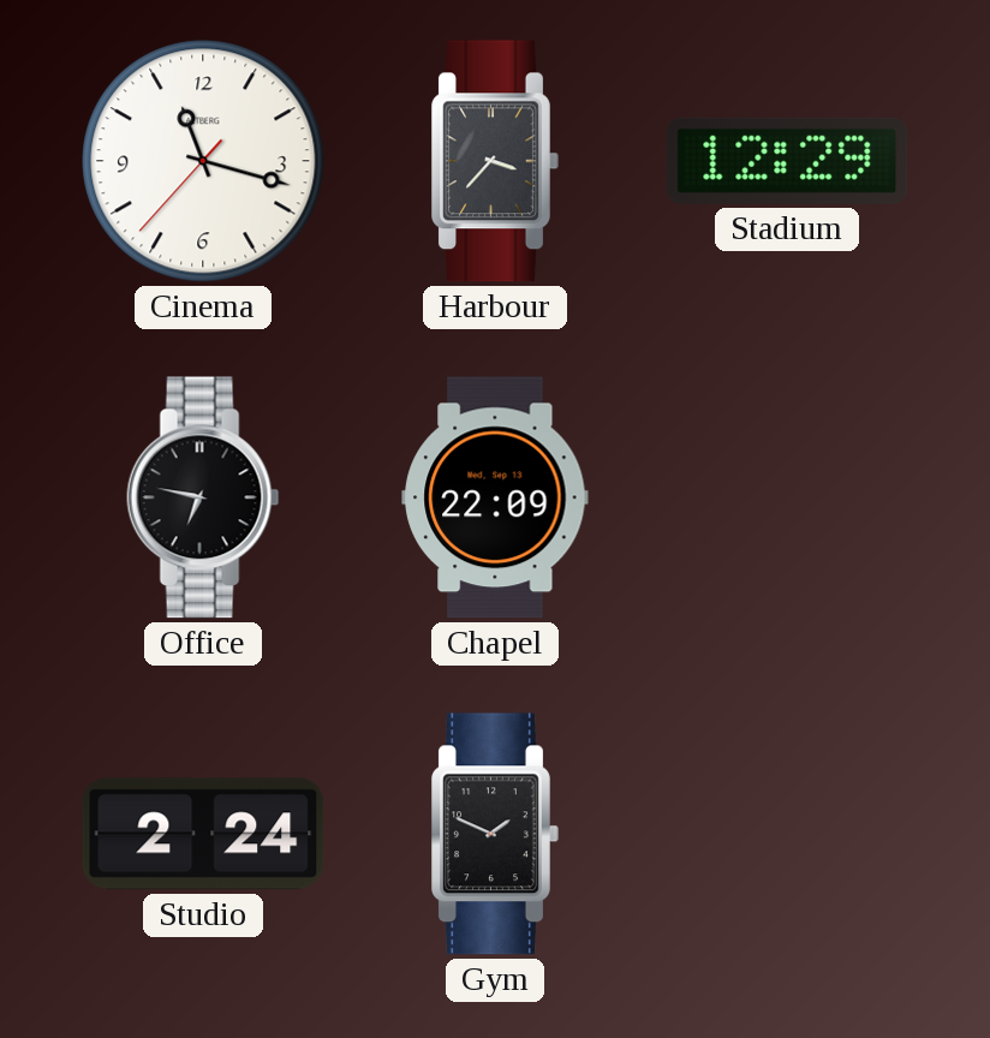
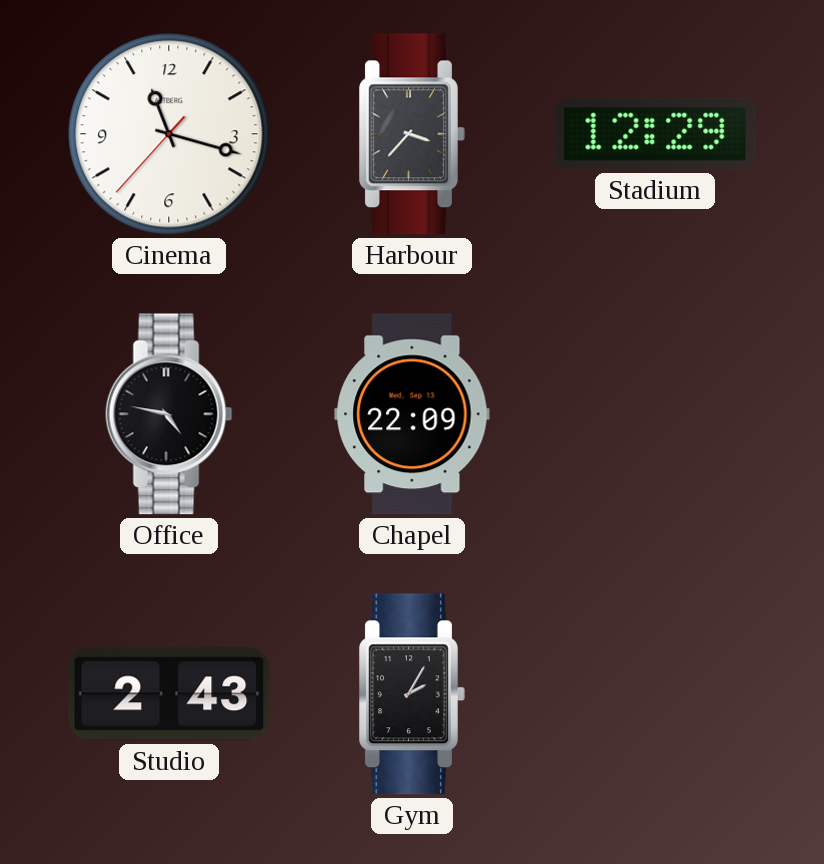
Office: 6:47 -> 4:47
Studio: 2:24 -> 2:43
Gym: 1:49 -> 2:05
